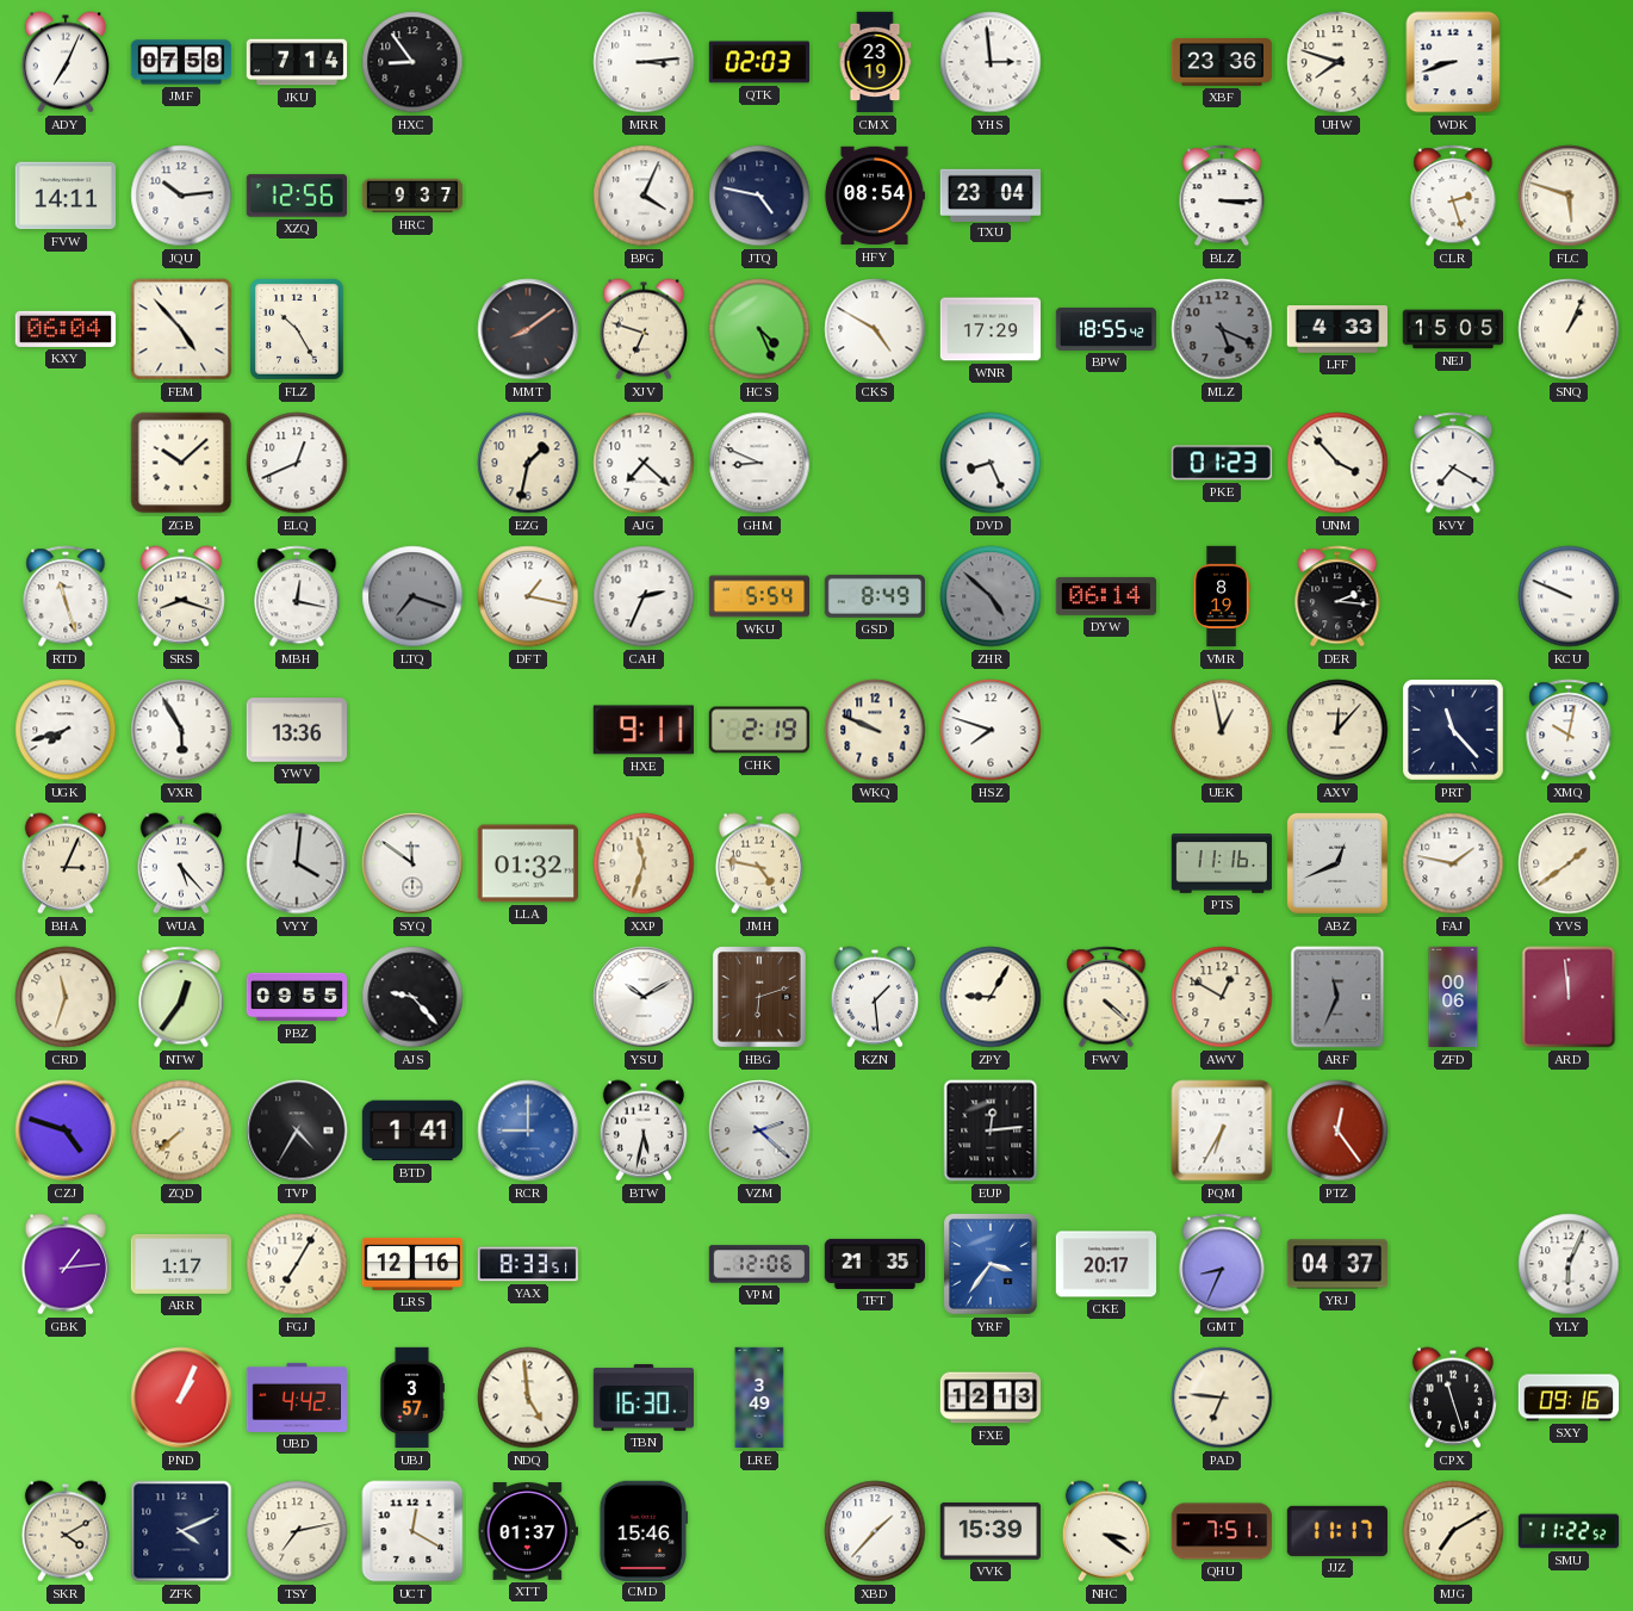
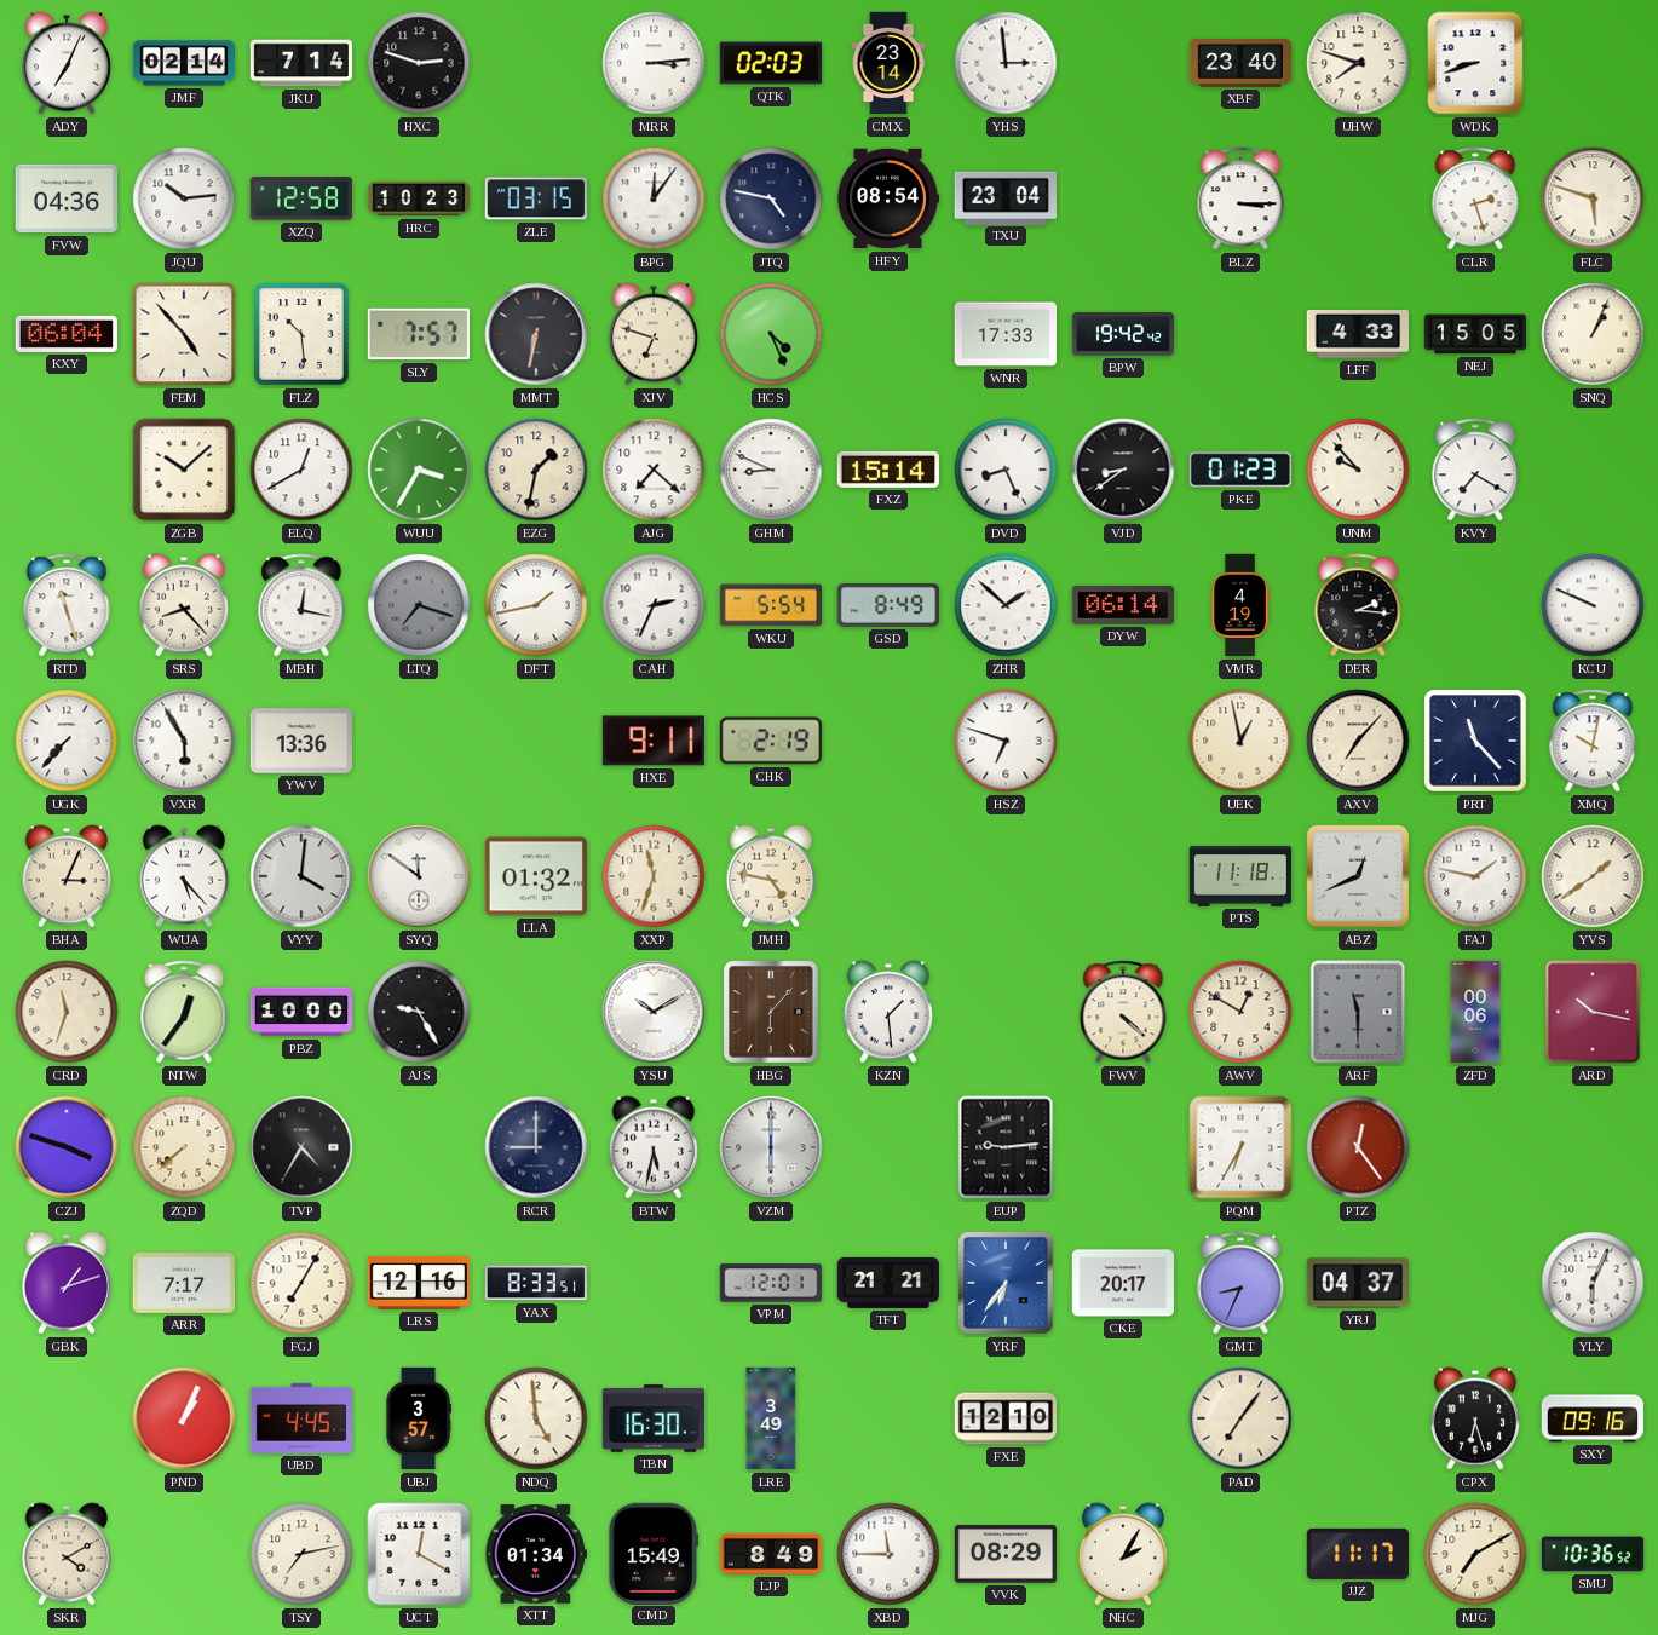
JMF: 07:58 -> 02:14
HXC: 8:54 -> 2:48
CMX: 23:19 -> 23:14
XBF: 23:36 -> 23:40
FVW: 14:11 -> 04:36
XZQ: 12:56 -> 12:58
HRC: 9:37 -> 10:23
ZLE: none -> 03:15
BPG: 4:04 -> 12:06
FLZ: 10:25 -> 10:29
SLY: none -> 7:57
MMT: 8:09 -> 6:32
CKS: 4:50 -> none
WNR: 17:29 -> 17:33
BPW: 18:55 -> 19:42
MLZ: 5:19 -> none
ELQ: 12:41 -> 12:40
WUU: none -> 3:35
FXZ: none -> 15:14
VJD: none -> 8:39
UNM: 3:53 -> 9:53
SRS: 8:18 -> 8:23
DFT: 1:17 -> 1:43
ZHR: 4:52 -> 1:52
ZHR dial: grey -> white
VMR: 8:19 -> 4:19
UGK: 7:42 -> 7:37
WKQ: 9:49 -> none
HSZ: 7:48 -> 6:48
AXV: 12:07 -> 7:07
PTS: 11:16 -> 11:18
PBZ: 09:55 -> 10:00
AJS: 9:23 -> 9:25
HBG: 6:12 -> 6:07
ZPY: 9:05 -> none
ARF: 11:34 -> 11:30
ARD: 11:59 -> 10:17
CZJ: 4:48 -> 3:48
BTD: 1:41 -> none
RCR dial: blue -> navy
VZM: 2:22 -> 6:00
EUP: 12:14 -> 9:14
GBK: 1:14 -> 1:12
ARR: 1:17 -> 7:17
VPM: 12:06 -> 12:01
TFT: 21:35 -> 21:21
YRF: 3:36 -> 6:36
UBD: 4:42 -> 4:45
FXE: 12:13 -> 12:10
PAD: 6:46 -> 7:06
CPX: 11:27 -> 6:27
ZFK: 4:11 -> none
XTT: 01:37 -> 01:34
CMD: 15:46 -> 15:49
LJP: none -> 8:49
XBD: 1:37 -> 11:45
VVK: 15:39 -> 08:29
NHC: 3:21 -> 2:05
QHU: 7:51 -> none
SMU: 11:22 -> 10:36
